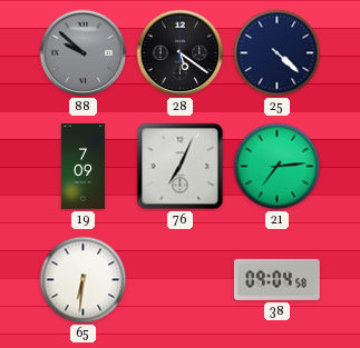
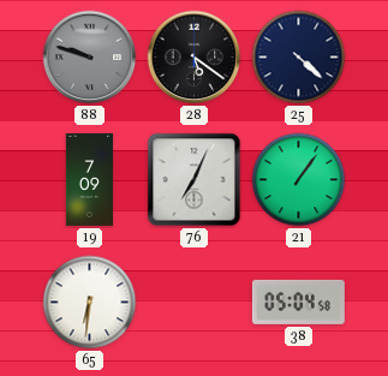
88: 9:52 -> 9:48
21: 7:14 -> 1:06
38: 09:04 -> 05:04
